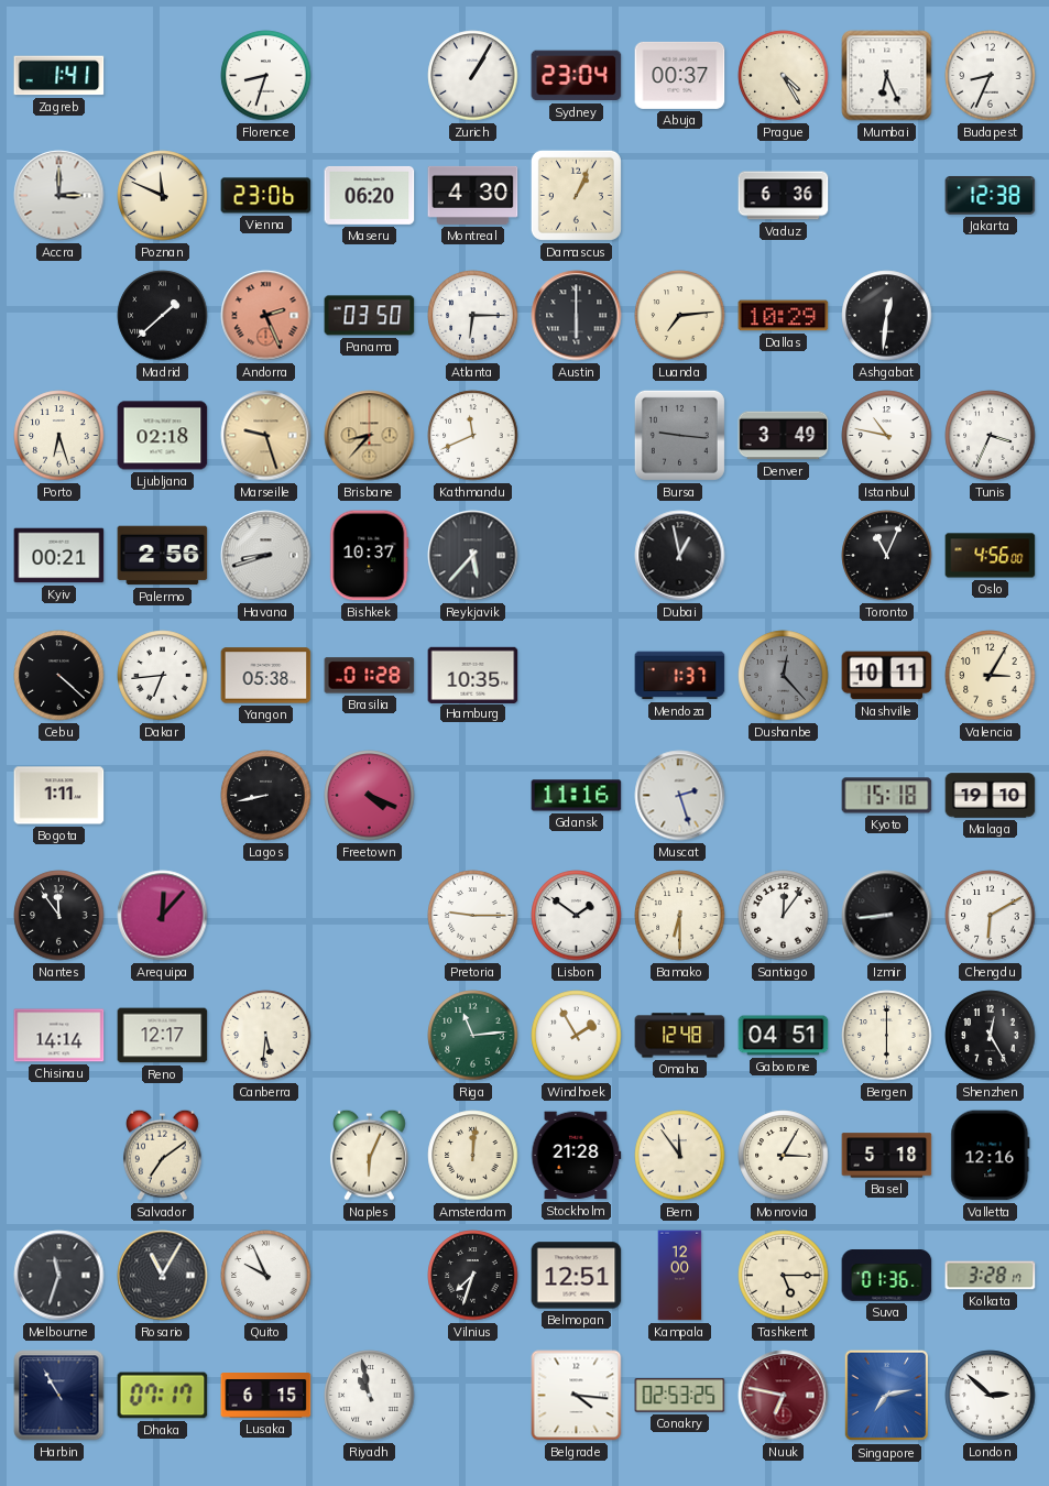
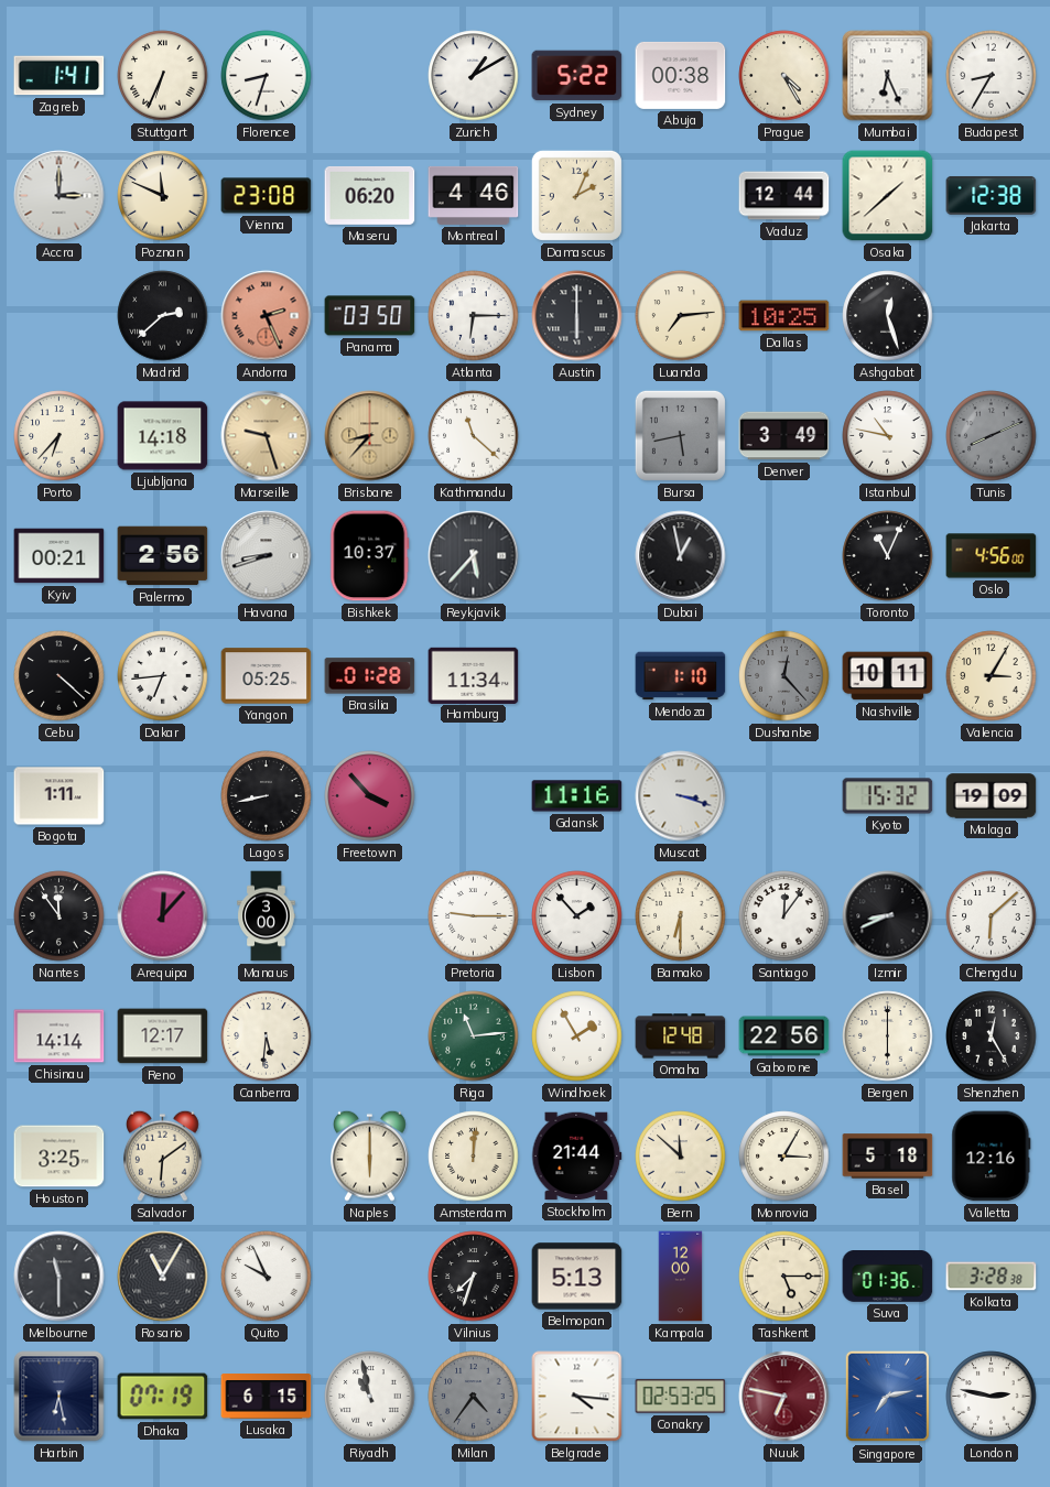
Stuttgart: none -> 6:34
Zurich: 1:05 -> 1:10
Sydney: 23:04 -> 5:22
Abuja: 00:37 -> 00:38
Budapest: 8:34 -> 8:35
Vienna: 23:06 -> 23:08
Montreal: 4:30 -> 4:46
Damascus: 1:04 -> 2:04
Vaduz: 6:36 -> 12:44
Osaka: none -> 1:38
Madrid: 1:38 -> 2:38
Dallas: 10:29 -> 10:25
Ashgabat: 12:31 -> 12:27
Porto: 6:27 -> 6:37
Ljubljana: 02:18 -> 14:18
Kathmandu: 11:41 -> 11:22
Bursa: 9:16 -> 5:43
Tunis: 3:34 -> 8:11
Tunis dial: white -> grey
Yangon: 05:38 -> 05:25
Hamburg: 10:35 -> 11:34
Mendoza: 1:37 -> 1:10
Freetown: 4:19 -> 3:53
Muscat: 2:27 -> 3:18
Kyoto: 15:18 -> 15:32
Malaga: 19:10 -> 19:09
Manaus: none -> 3:00
Lisbon: 1:51 -> 1:53
Izmir: 8:44 -> 8:41
Chengdu: 6:10 -> 6:08
Gaborone: 04:51 -> 22:56
Houston: none -> 3:25
Salvador: 7:09 -> 6:09
Naples: 6:04 -> 6:00
Stockholm: 21:28 -> 21:44
Bern: 11:54 -> 11:52
Melbourne: 11:33 -> 11:30
Belmopan: 12:51 -> 5:13
Kolkata: 3:28:17 -> 3:28:38
Harbin: 10:55 -> 6:28
Dhaka: 07:17 -> 07:19
Milan: none -> 4:36
London: 2:52 -> 2:47
